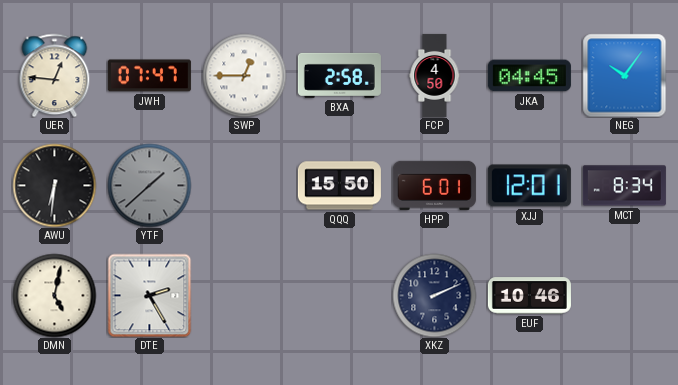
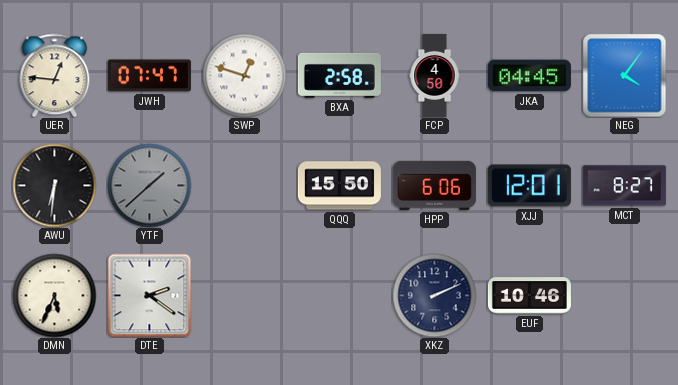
SWP: 12:45 -> 12:48
NEG: 10:06 -> 4:06
HPP: 6:01 -> 6:06
MCT: 8:34 -> 8:27
DMN: 5:02 -> 5:34
DTE: 2:25 -> 2:21
